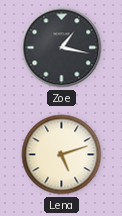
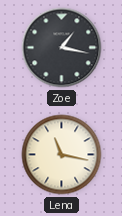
Lena: 5:12 -> 11:17
